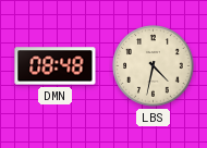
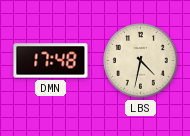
DMN: 08:48 -> 17:48
